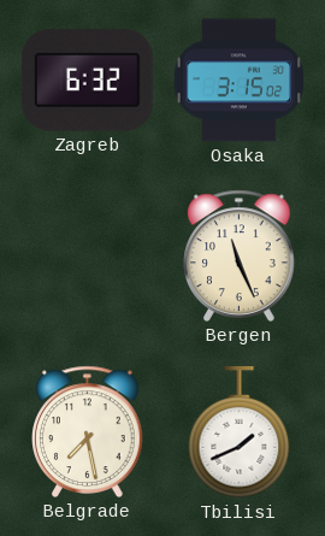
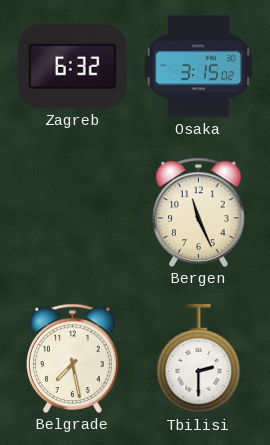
Tbilisi: 1:41 -> 2:30
